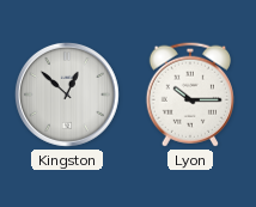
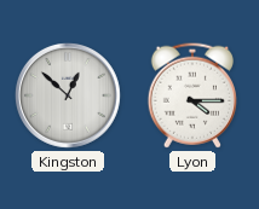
Lyon: 10:15 -> 4:15
